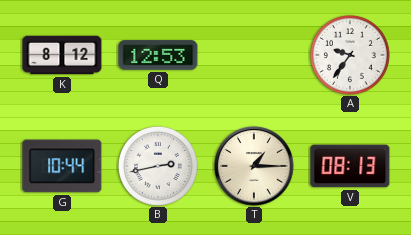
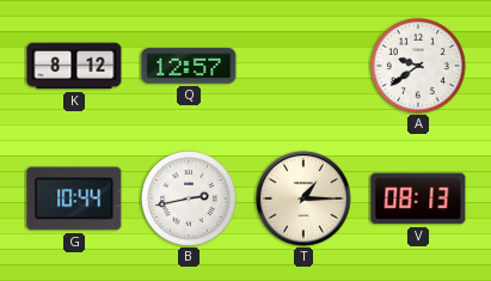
Q: 12:53 -> 12:57
A: 9:36 -> 9:39
